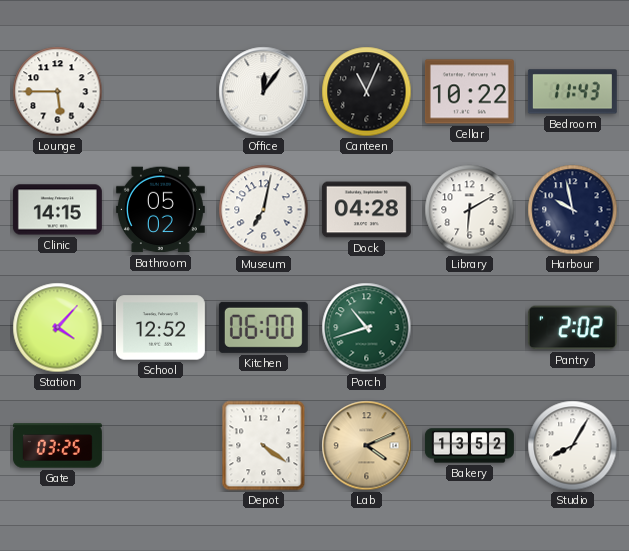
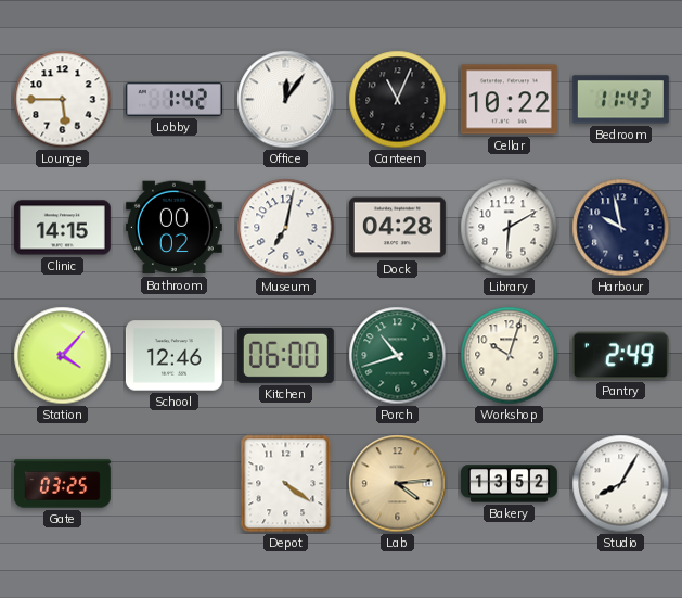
Lobby: none -> 1:42
Bathroom: 05:02 -> 00:02
School: 12:52 -> 12:46
Workshop: none -> 10:03
Pantry: 2:02 -> 2:49
Lab: 4:11 -> 4:14
